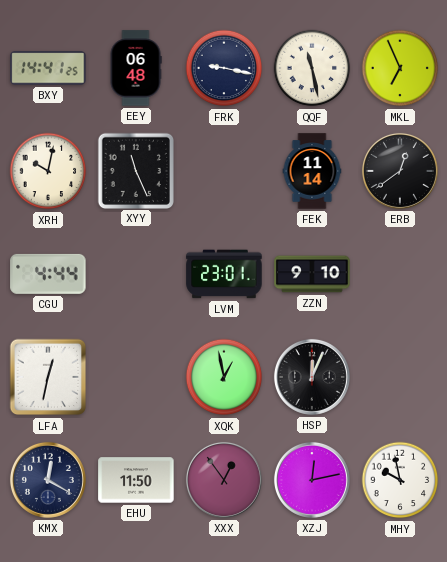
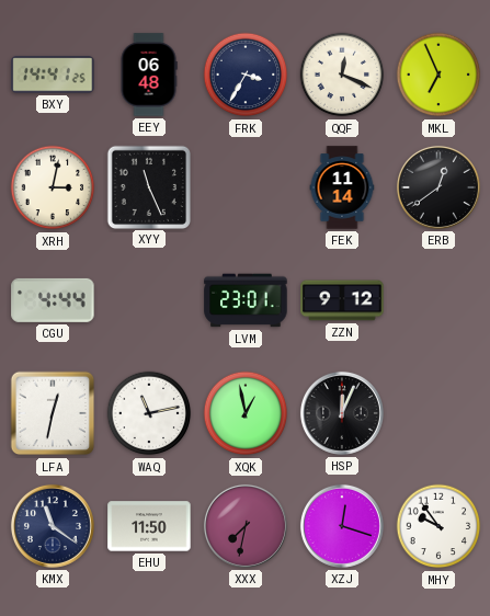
FRK: 9:17 -> 3:35
QQF: 11:28 -> 12:19
XRH: 10:02 -> 3:02
ZZN: 9:10 -> 9:12
WAQ: none -> 11:13
KMX: 12:20 -> 11:21
XXX: 12:54 -> 7:32
XZJ: 12:13 -> 12:18
MHY: 9:58 -> 9:54
